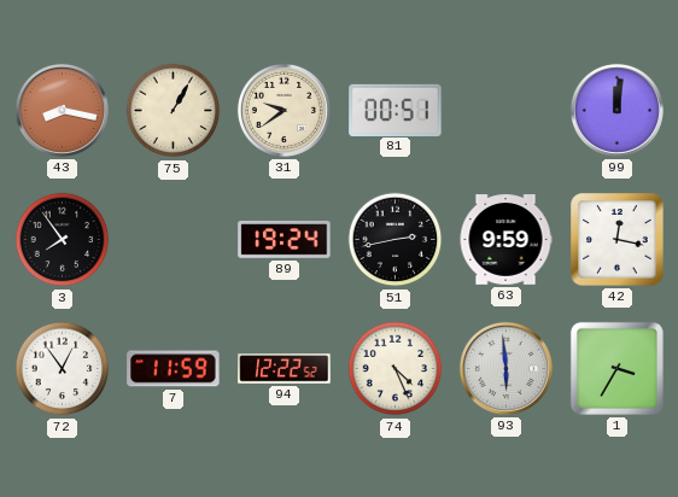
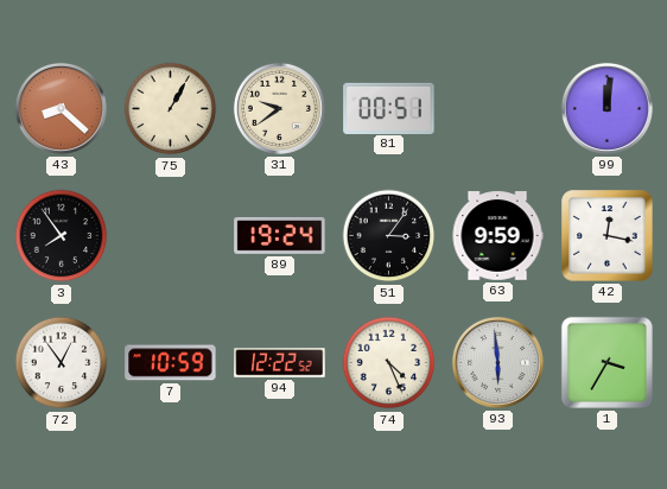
43: 8:17 -> 8:22
51: 2:43 -> 3:06
7: 11:59 -> 10:59
